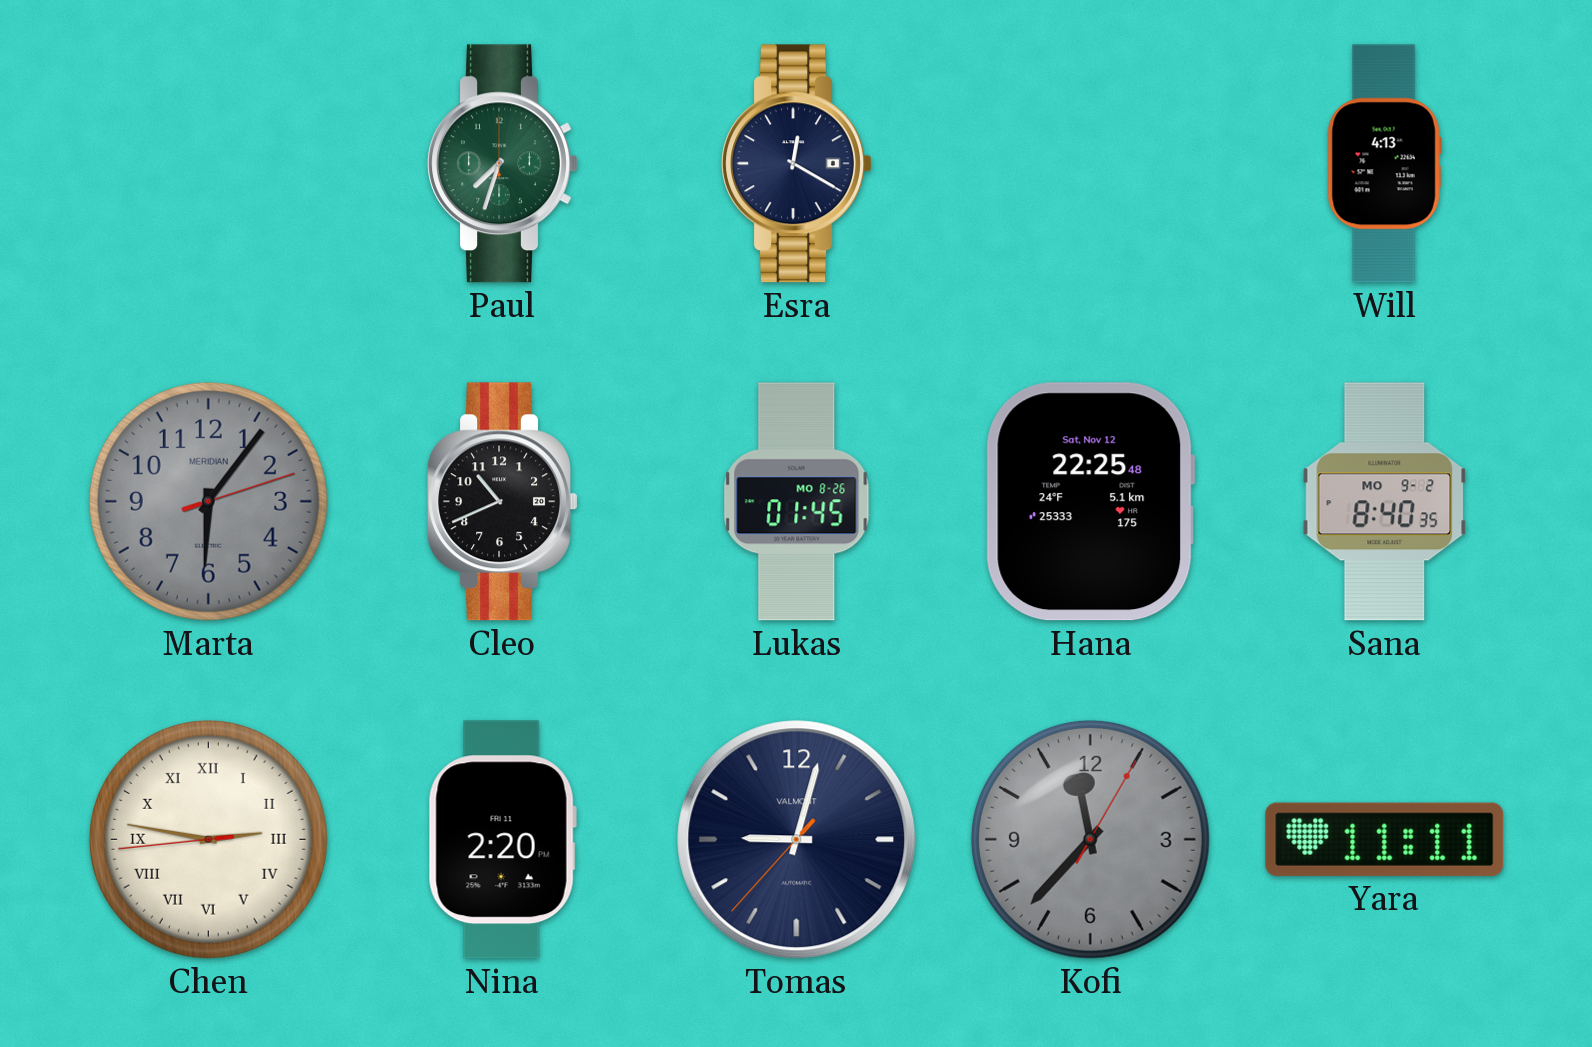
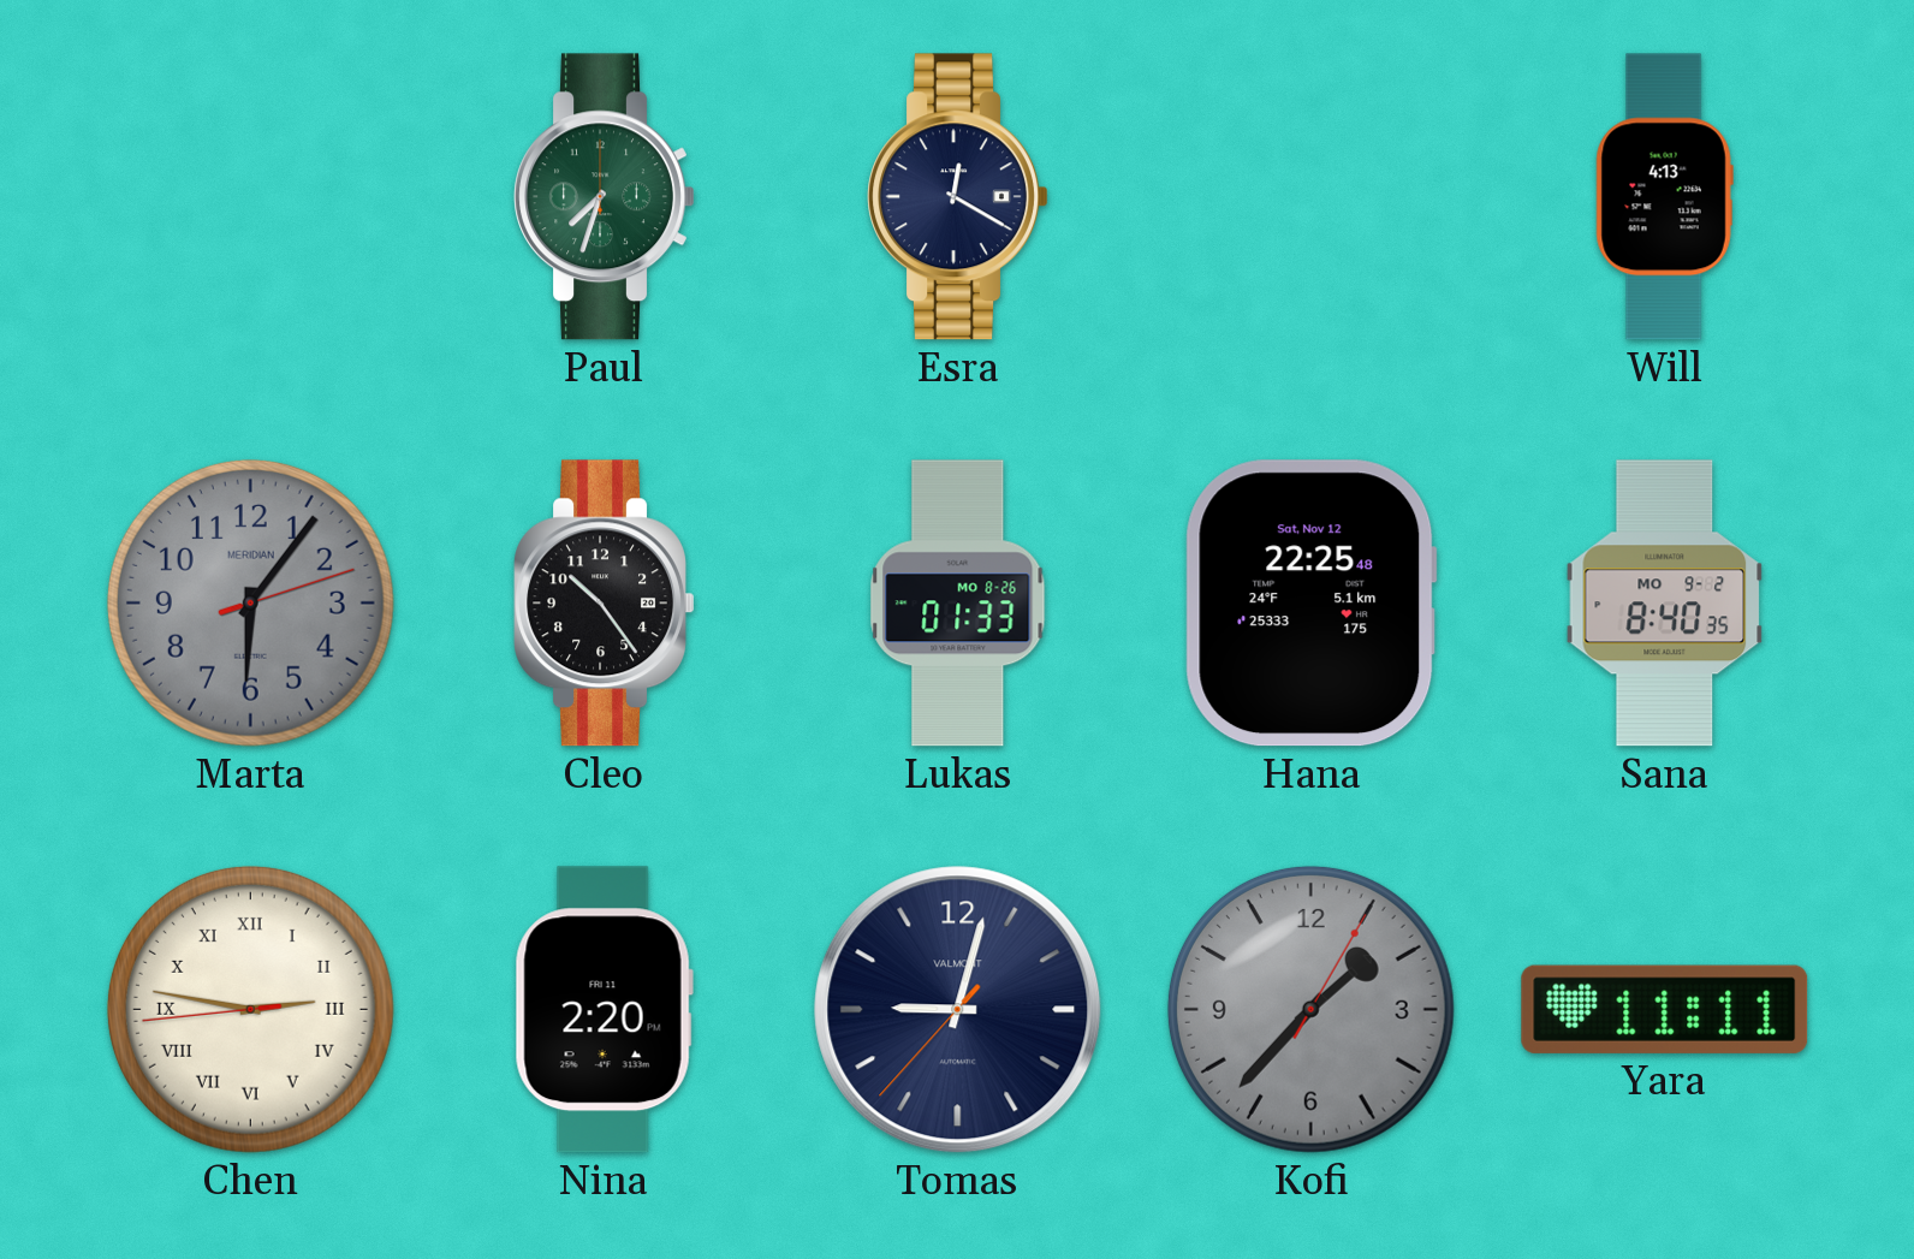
Cleo: 10:41 -> 10:24
Lukas: 01:45 -> 01:33
Kofi: 11:37 -> 1:37
